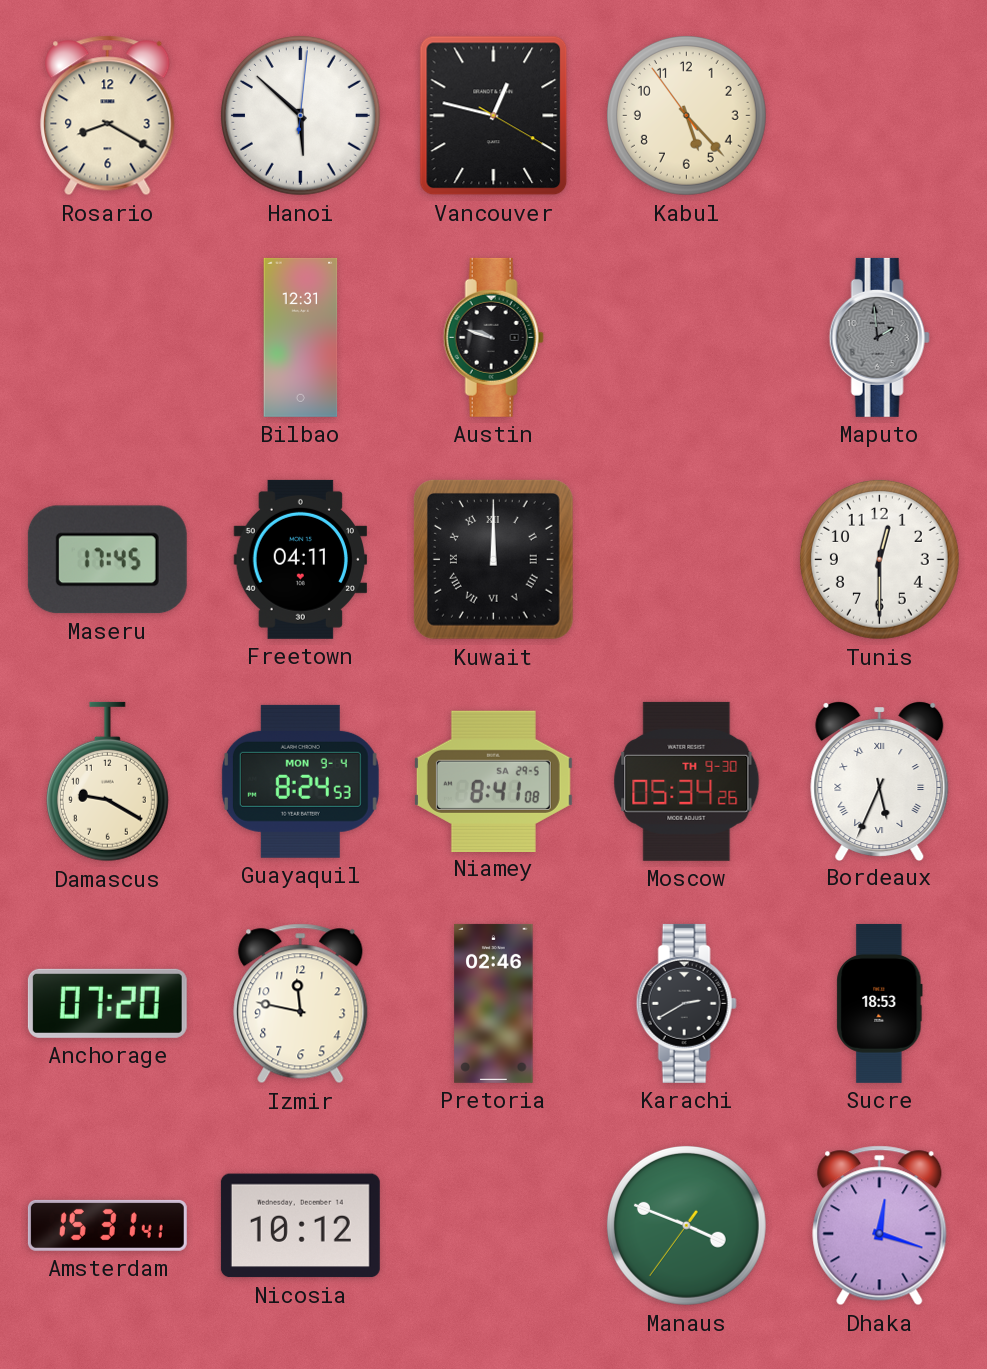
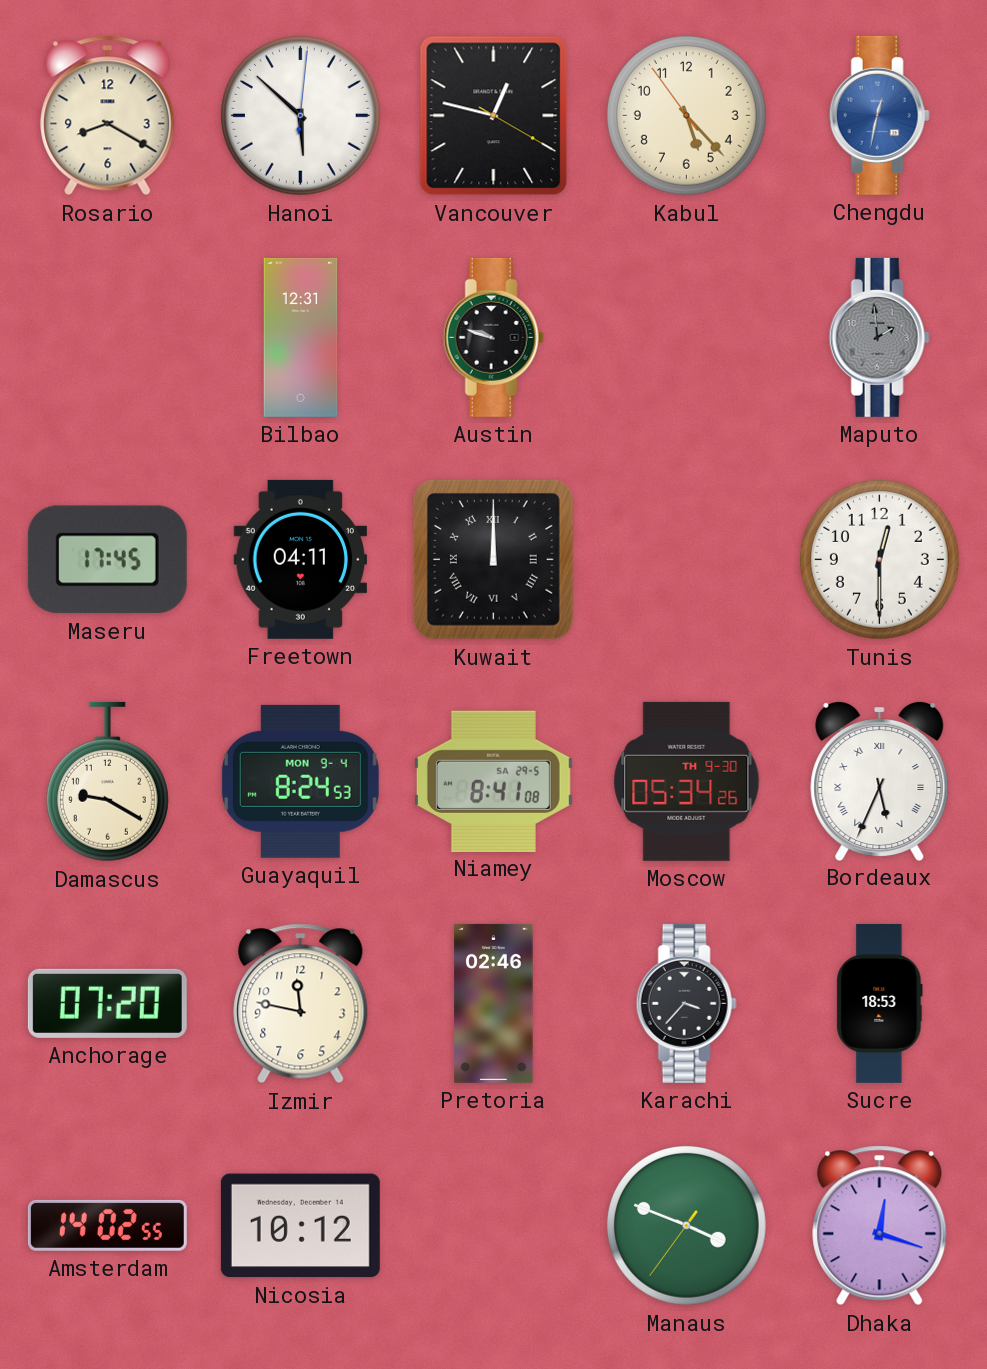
Chengdu: none -> 12:32
Karachi: 2:40 -> 3:37
Amsterdam: 15:31 -> 14:02
